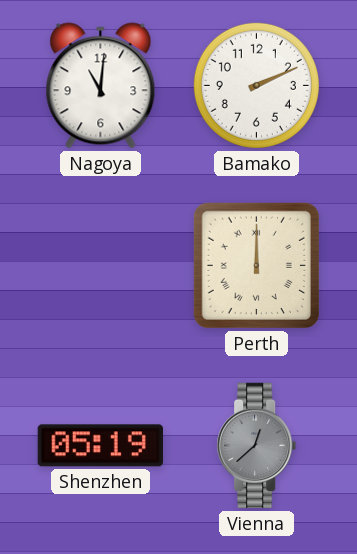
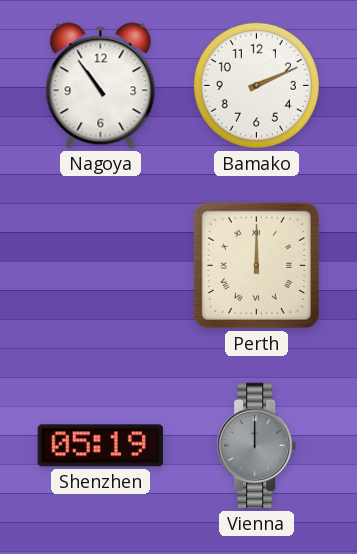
Nagoya: 11:01 -> 10:54
Vienna: 12:38 -> 12:00
